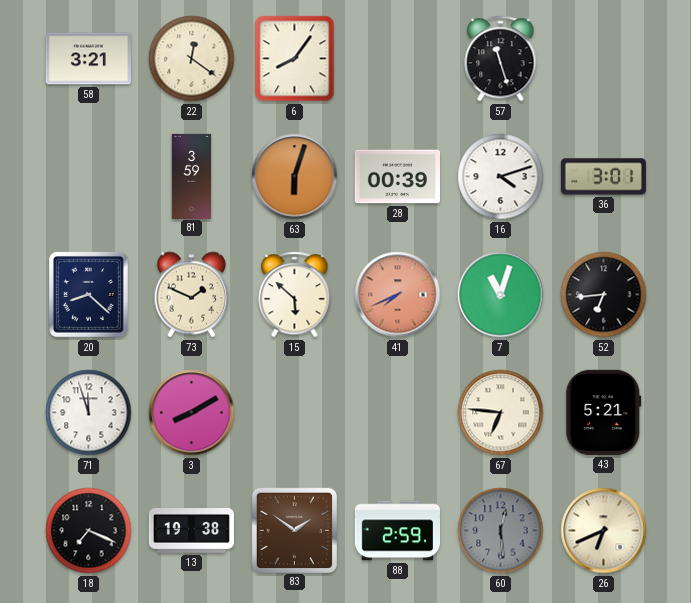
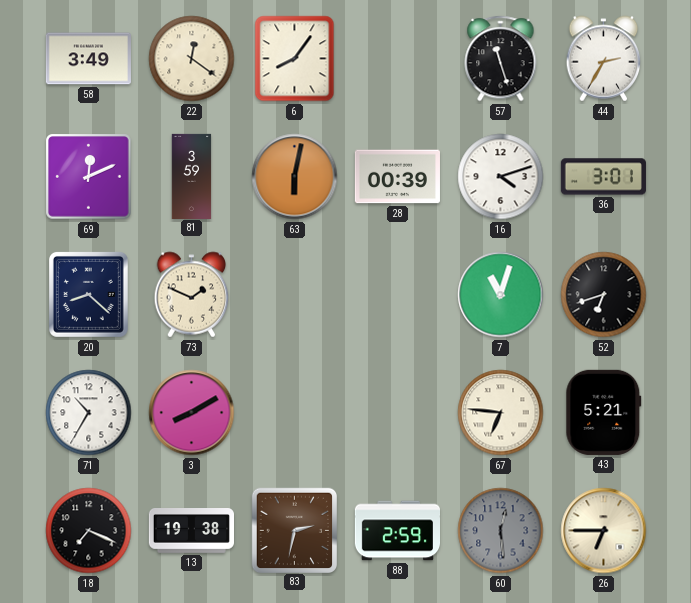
58: 3:21 -> 3:49
44: none -> 2:35
69: none -> 12:11
63: 6:03 -> 6:02
15: 5:52 -> none
41: 7:41 -> none
52: 6:44 -> 6:42
71: 11:57 -> 10:35
83: 1:51 -> 2:32
26: 6:41 -> 6:45
